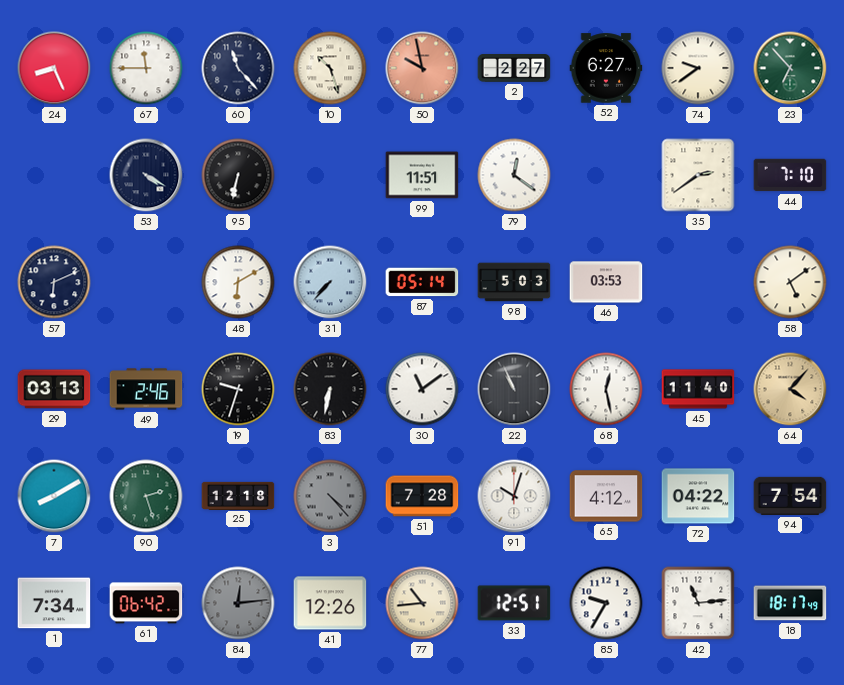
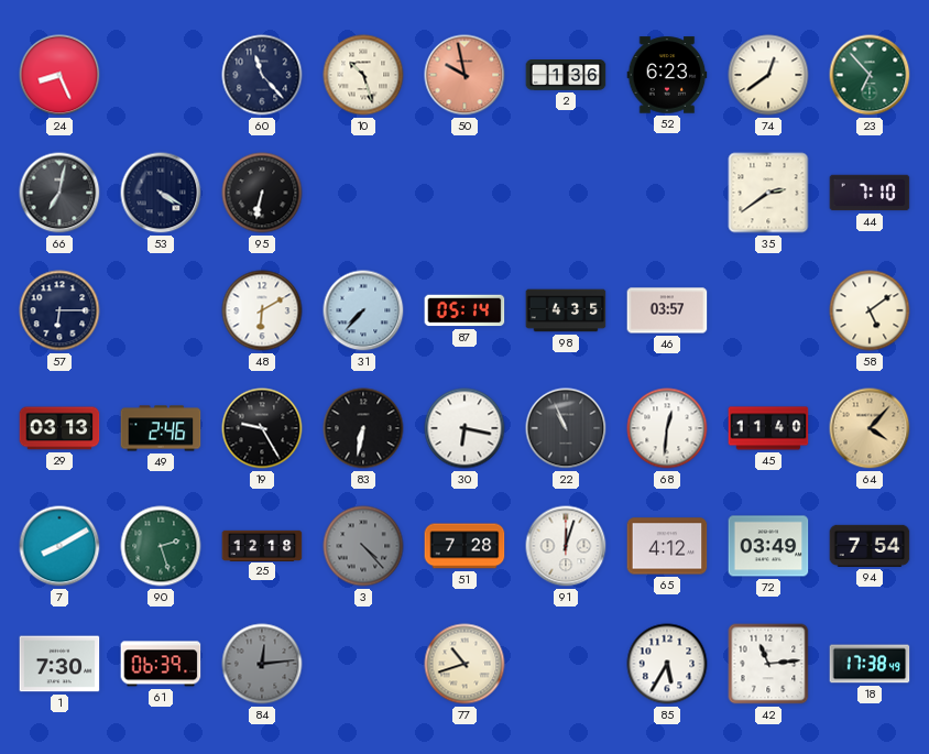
67: 11:45 -> none
2: 2:27 -> 1:36
52: 6:27 -> 6:23
74: 9:39 -> 12:39
66: none -> 7:02
99: 11:51 -> none
79: 12:21 -> none
57: 6:11 -> 6:15
98: 5:03 -> 4:35
46: 03:53 -> 03:57
19: 9:33 -> 9:25
30: 11:09 -> 6:17
68: 12:28 -> 12:31
91: 10:03 -> 12:03
72: 04:22 -> 03:49
1: 7:34 -> 7:30
61: 06:42 -> 06:39
41: 12:26 -> none
77: 10:44 -> 10:42
33: 12:51 -> none
85: 9:35 -> 5:35
18: 18:17 -> 17:38
